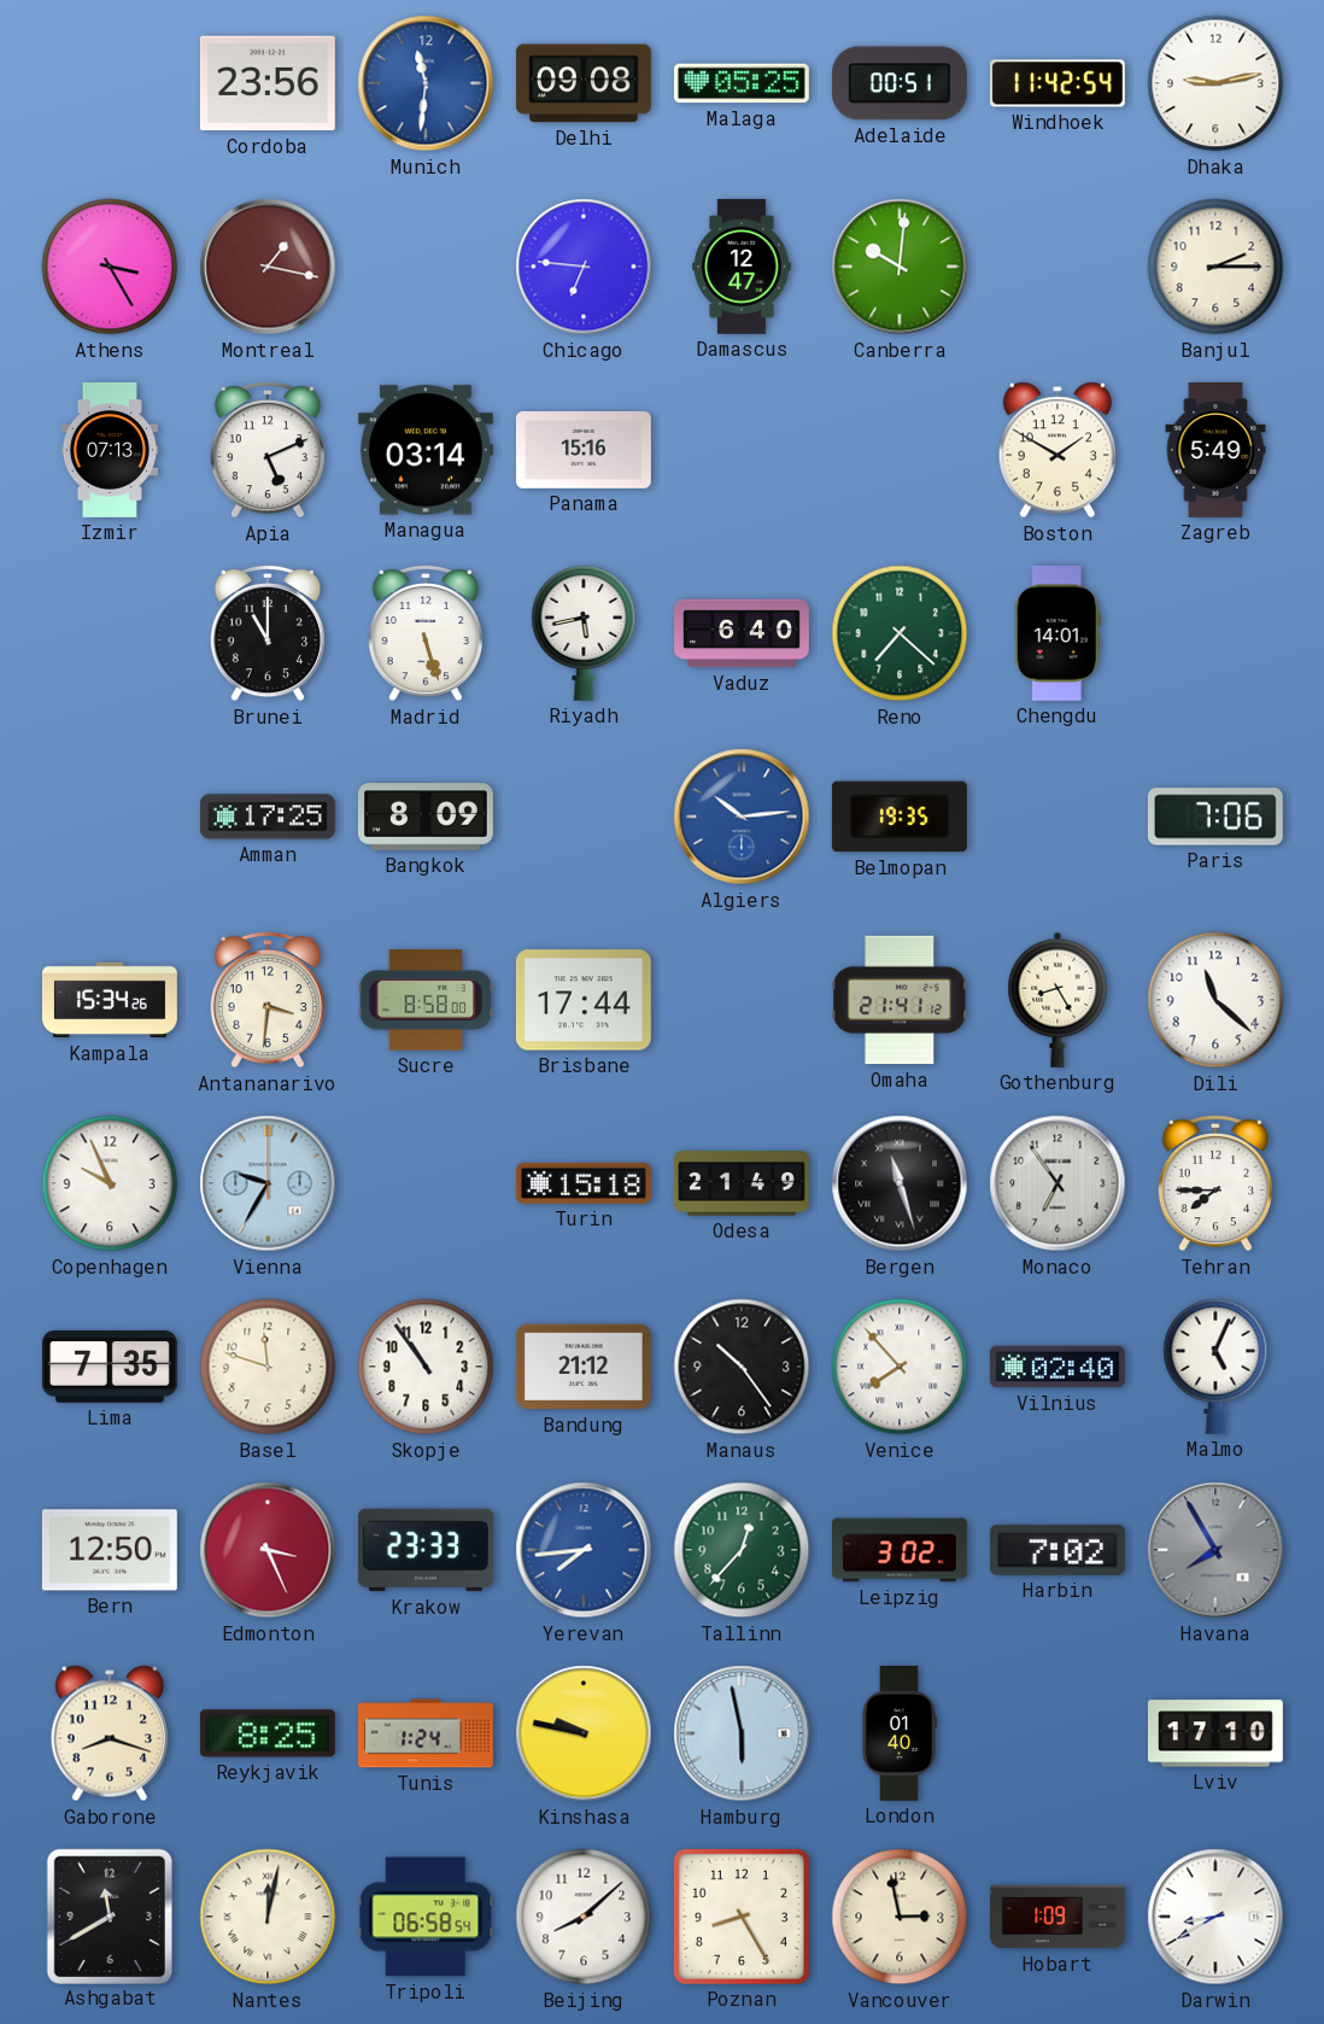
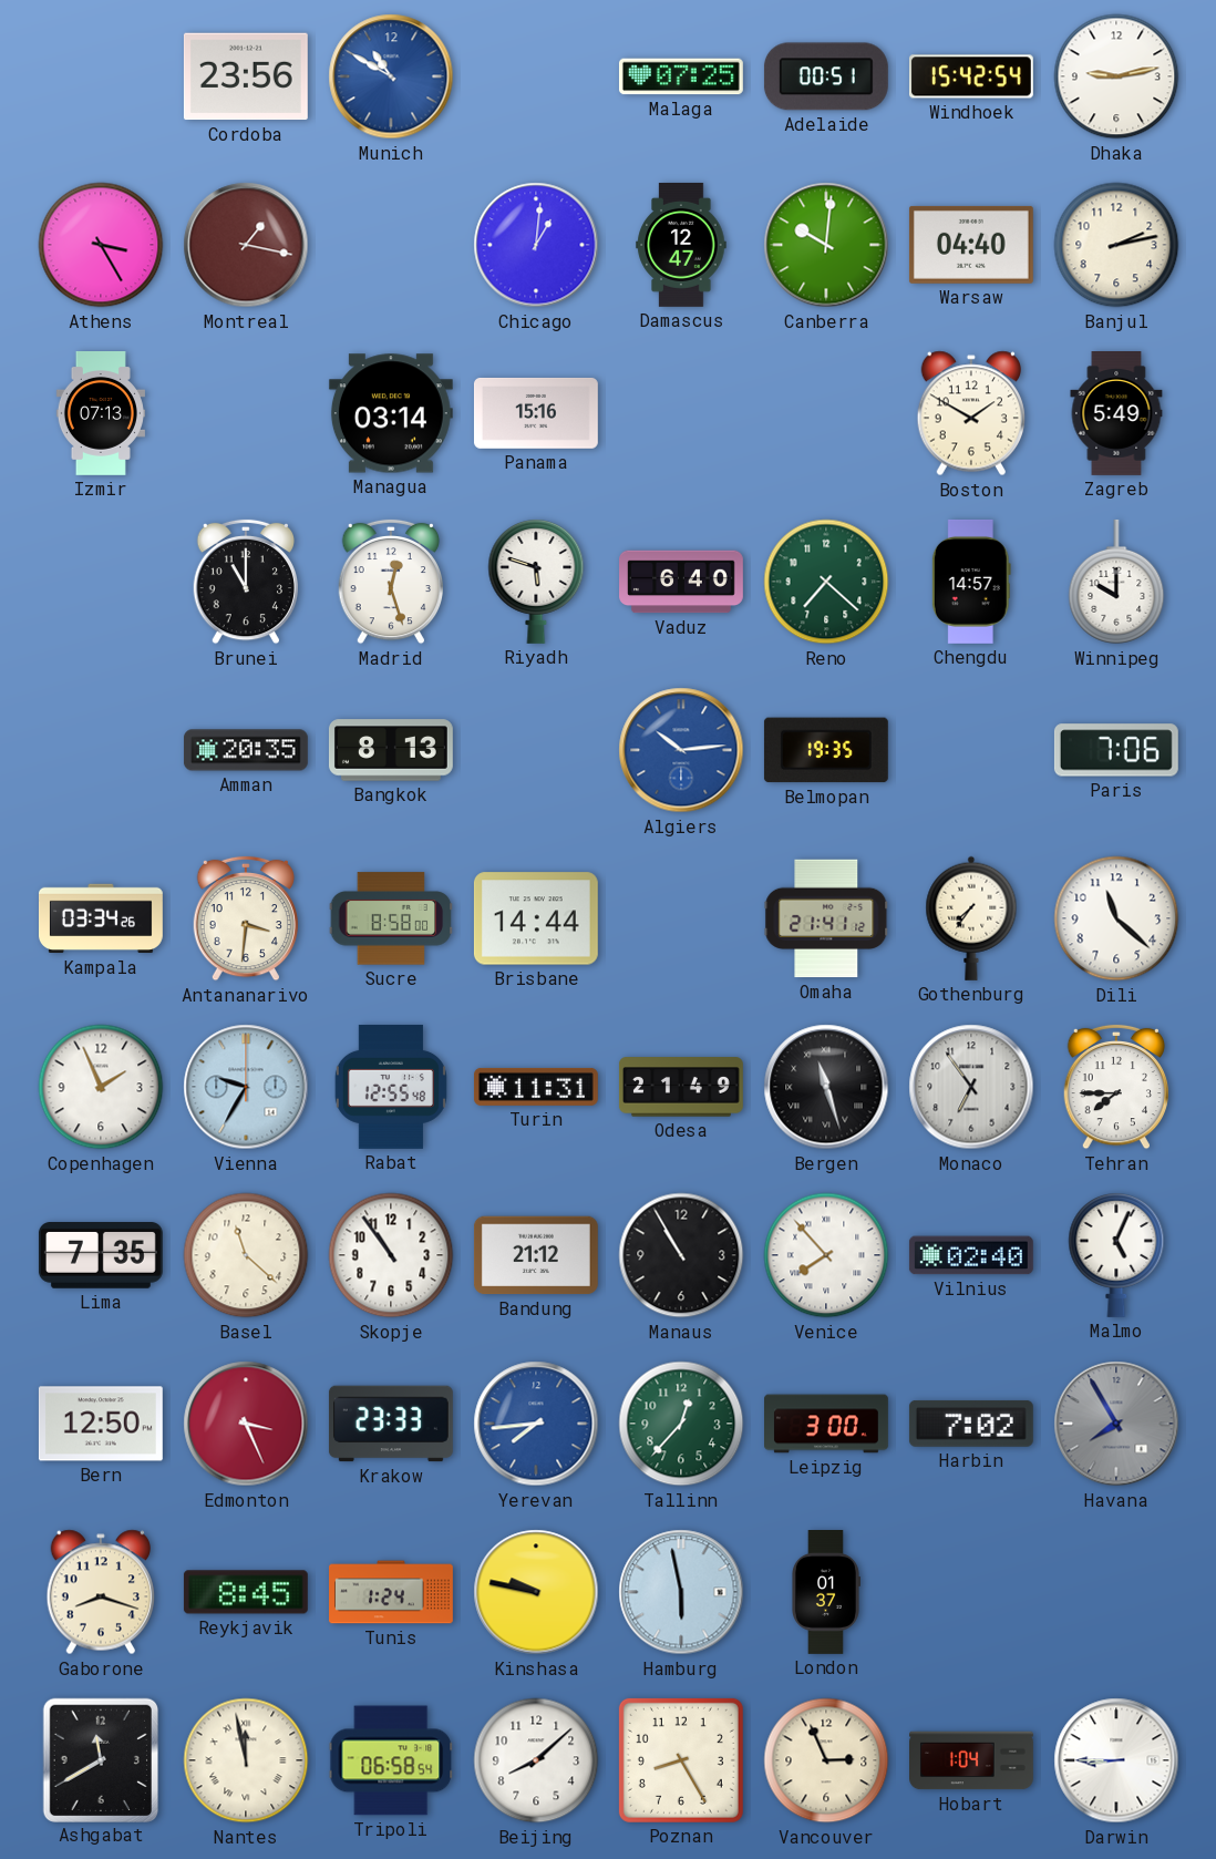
Munich: 11:31 -> 10:50
Delhi: 09:08 -> none
Malaga: 05:25 -> 07:25
Windhoek: 11:42 -> 15:42
Chicago: 6:46 -> 1:01
Warsaw: none -> 04:40
Banjul: 2:15 -> 2:13
Apia: 5:11 -> none
Madrid: 5:27 -> 12:27
Riyadh: 5:43 -> 5:48
Chengdu: 14:01 -> 14:57
Winnipeg: none -> 10:00
Amman: 17:25 -> 20:35
Bangkok: 8:09 -> 8:13
Kampala: 15:34 -> 03:34
Brisbane: 17:44 -> 14:44
Gothenburg: 8:25 -> 7:36
Copenhagen: 9:56 -> 1:56
Rabat: none -> 12:55
Turin: 15:18 -> 11:31
Basel: 11:48 -> 11:22
Manaus: 10:24 -> 10:55
Leipzig: 3:02 -> 3:00
Reykjavik: 8:25 -> 8:45
London: 01:40 -> 01:37
Lviv: 17:10 -> none
Nantes: 12:02 -> 11:58
Vancouver: 2:58 -> 2:56
Hobart: 1:09 -> 1:04
Darwin: 8:40 -> 8:45
